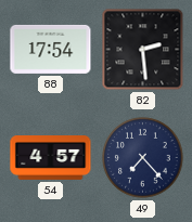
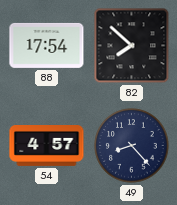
82: 2:29 -> 7:52
49: 7:23 -> 8:23
